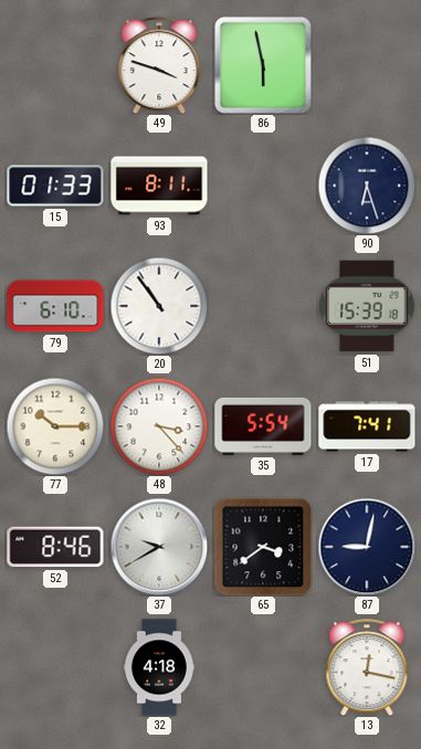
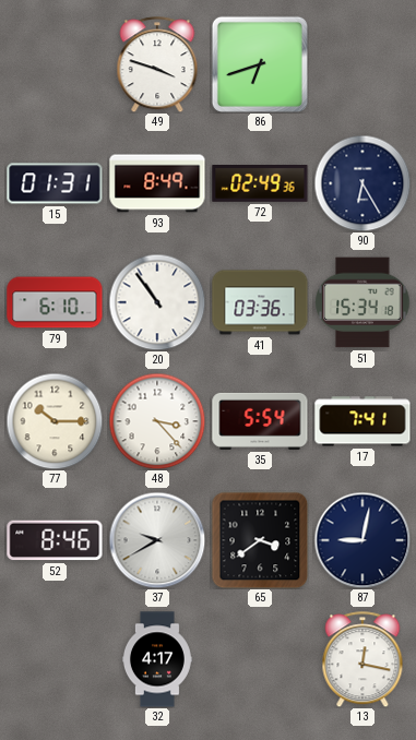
86: 5:58 -> 6:42
15: 01:33 -> 01:31
93: 8:11 -> 8:49
72: none -> 02:49
90: 6:27 -> 6:25
41: none -> 03:36
51: 15:39 -> 15:34
32: 4:18 -> 4:17
